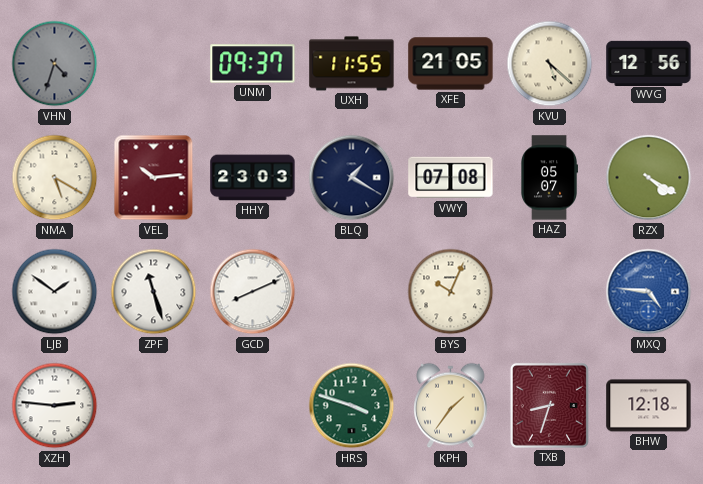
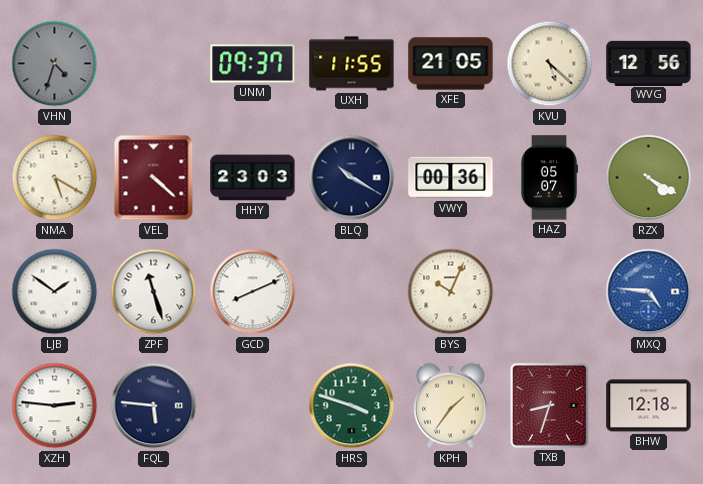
VEL: 10:14 -> 4:22
BLQ: 1:20 -> 10:20
VWY: 07:08 -> 00:36
FQL: none -> 5:46
